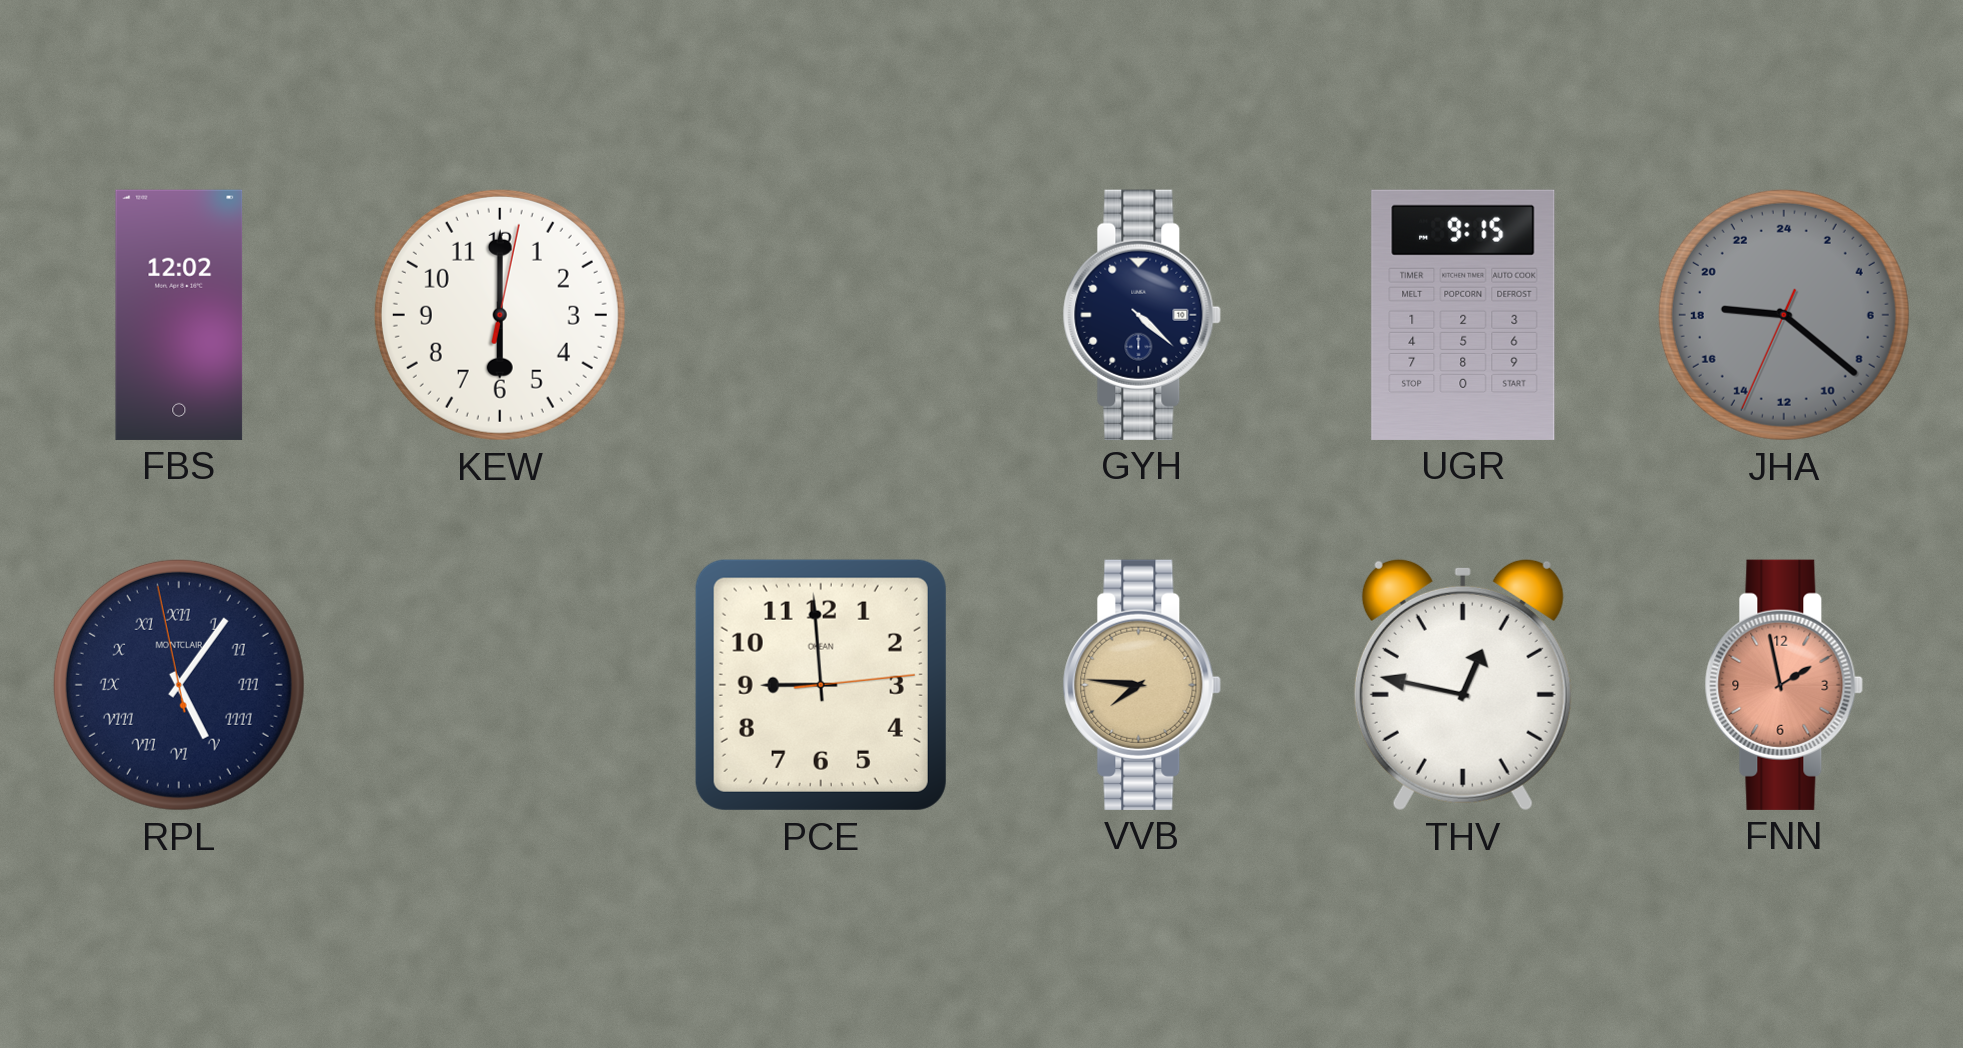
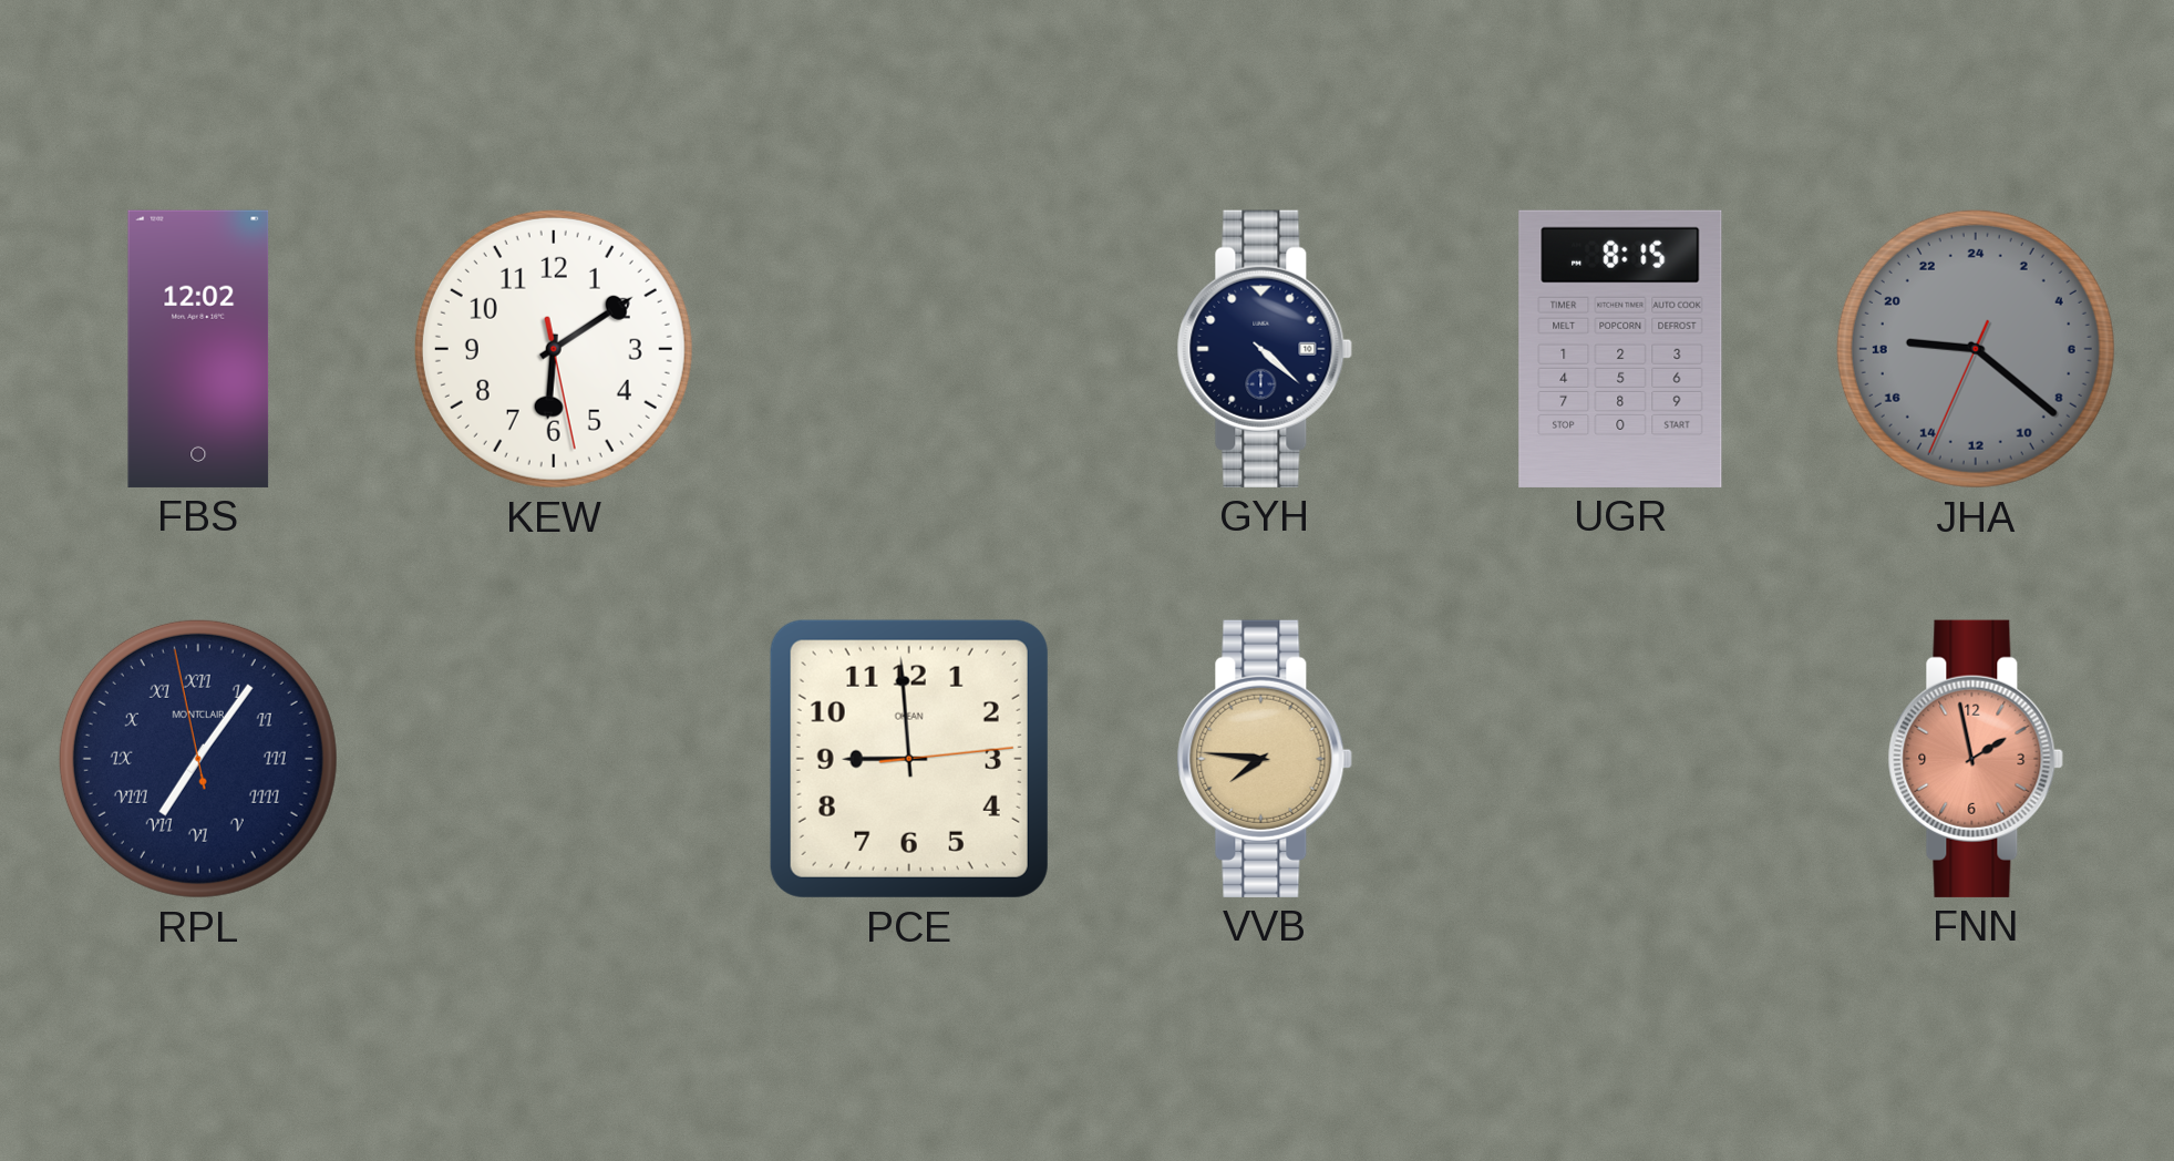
KEW: 6:00 -> 6:09
UGR: 9:15 -> 8:15
RPL: 5:05 -> 7:05
THV: 12:47 -> none
